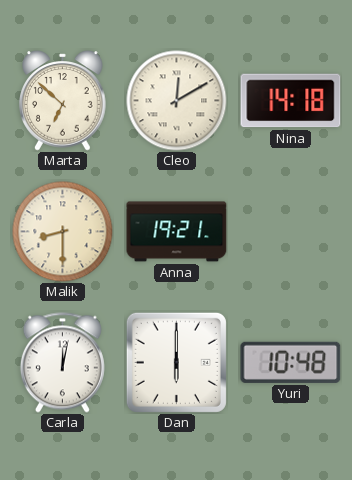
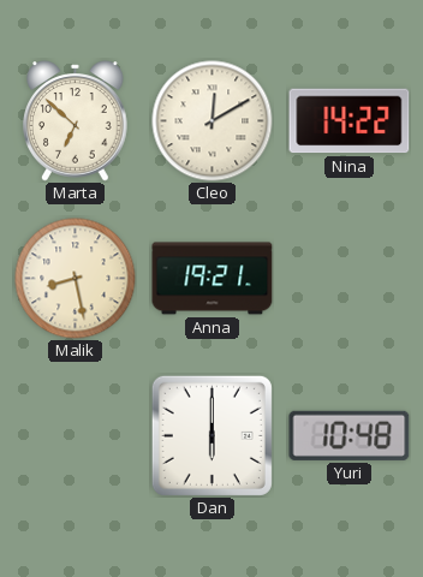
Nina: 14:18 -> 14:22
Malik: 8:30 -> 8:28
Carla: 12:02 -> none
